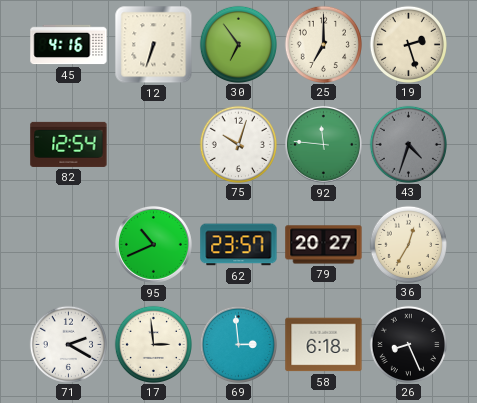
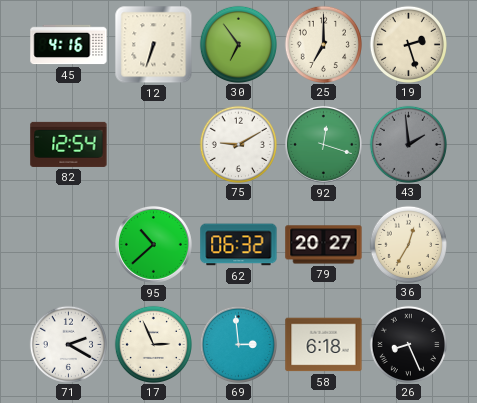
75: 10:03 -> 9:10
92: 11:46 -> 12:18
43: 4:33 -> 1:59
95: 10:41 -> 10:38
62: 23:57 -> 06:32
17: 2:59 -> 2:56
